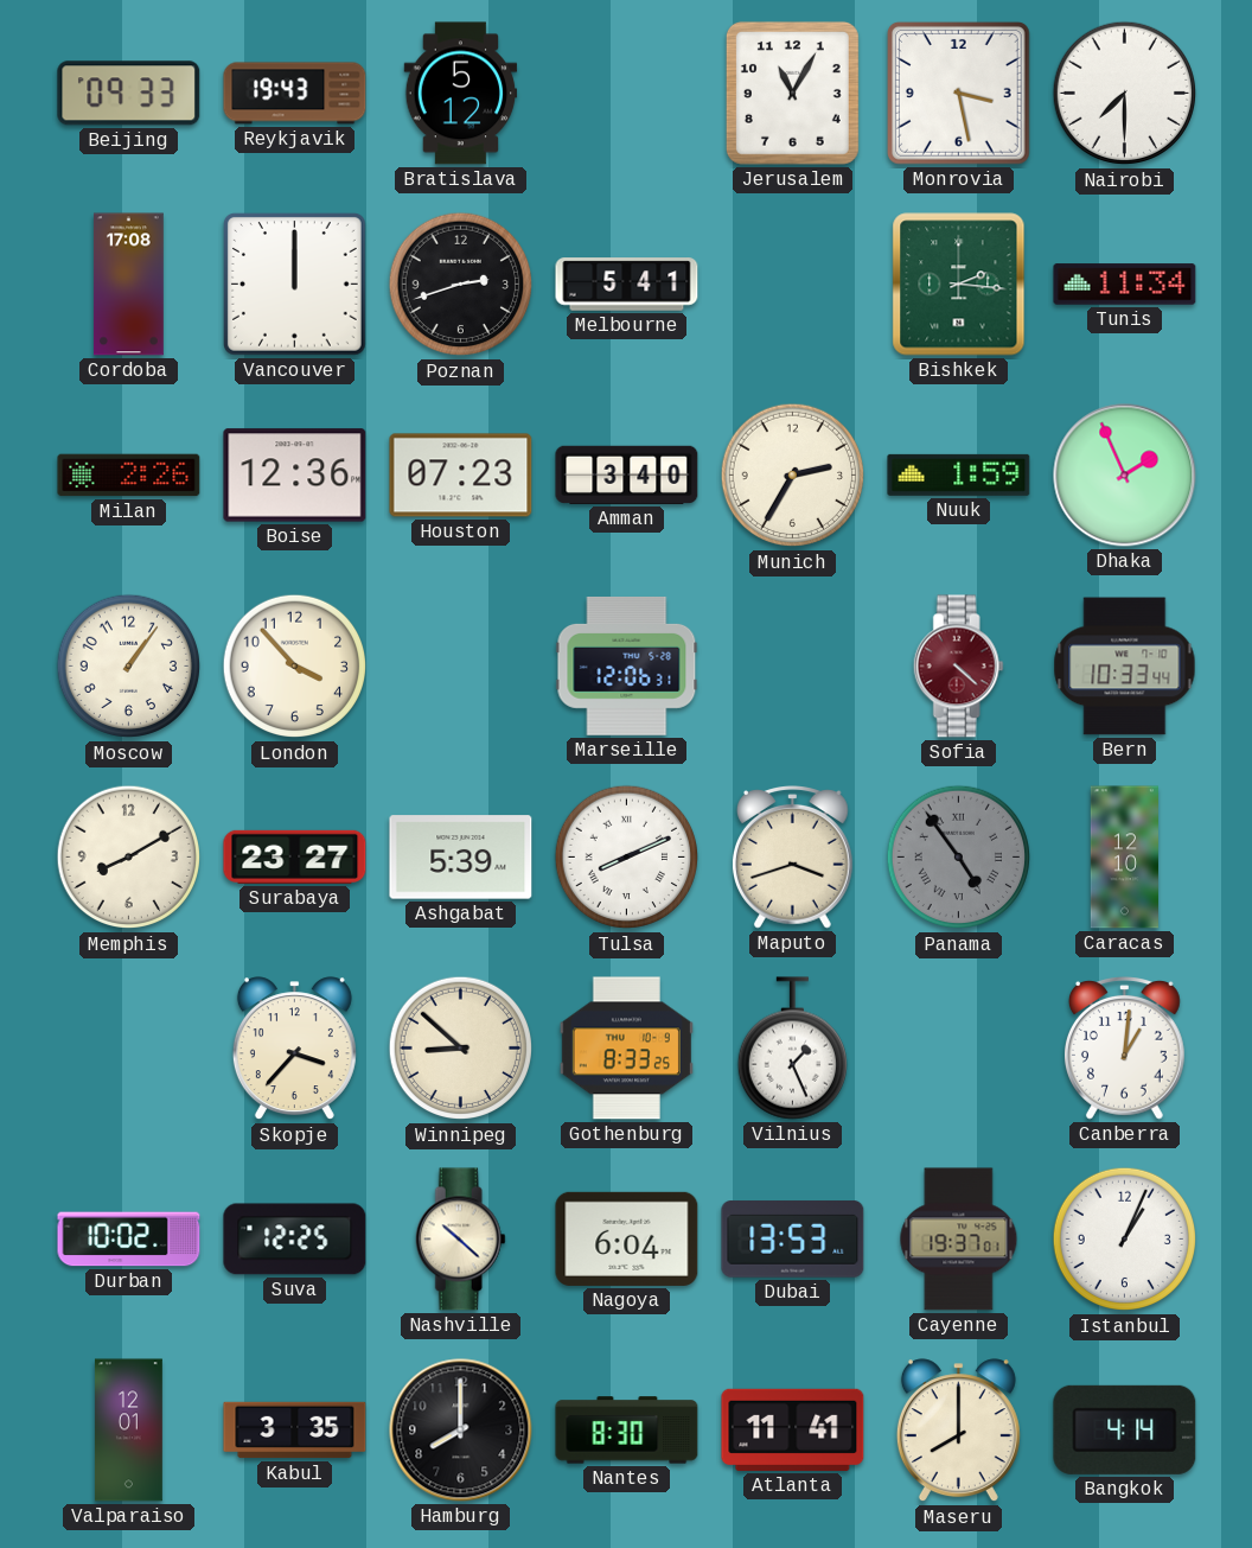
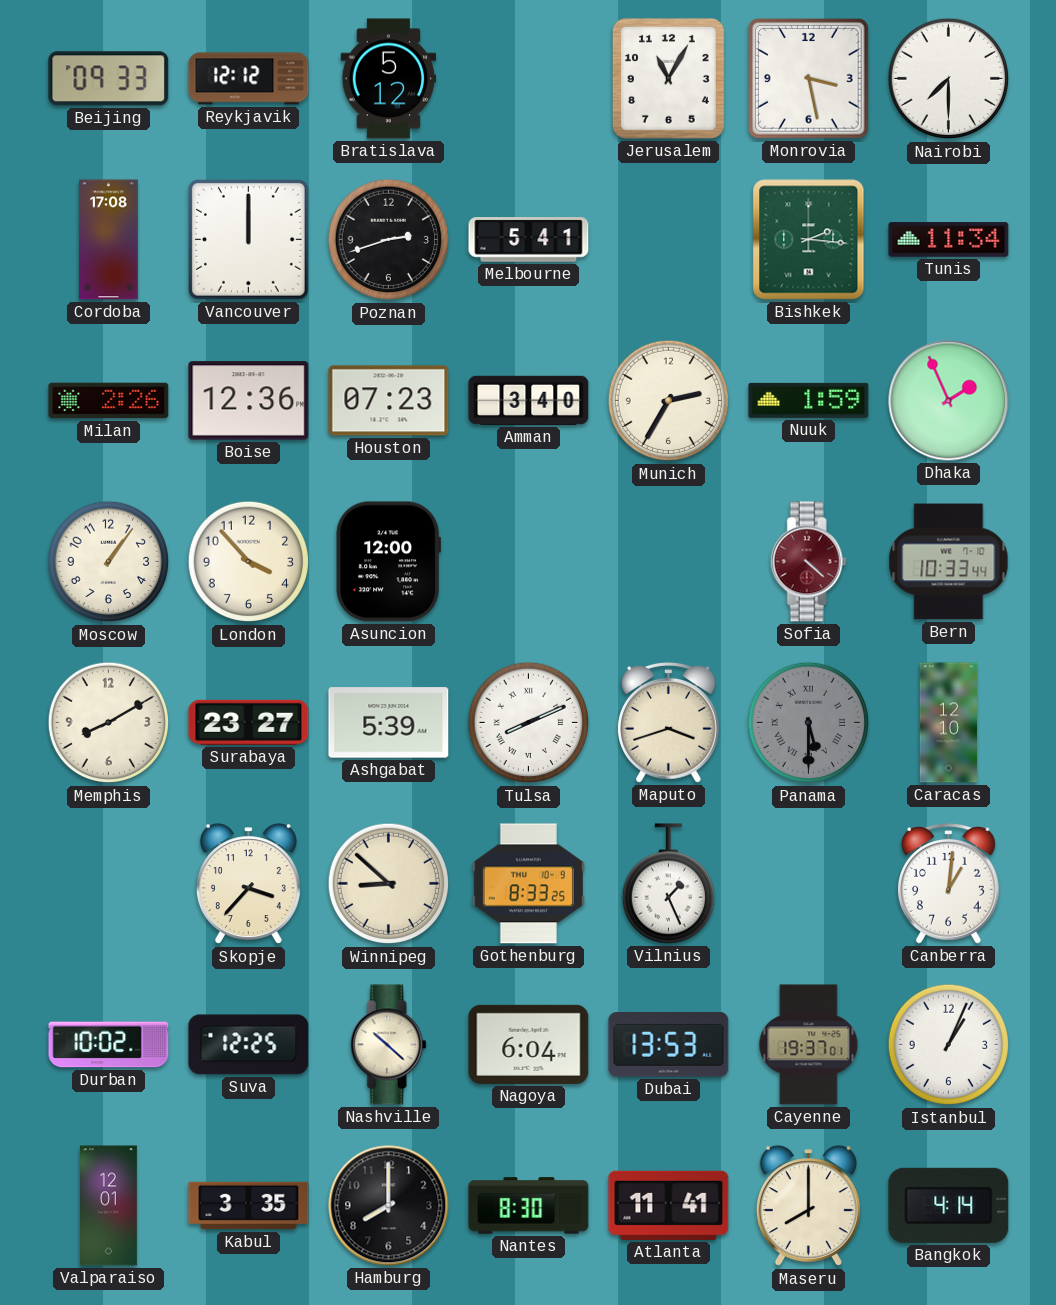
Reykjavik: 19:43 -> 12:12
Asuncion: none -> 12:00
Marseille: 12:06 -> none
Panama: 4:54 -> 5:30
